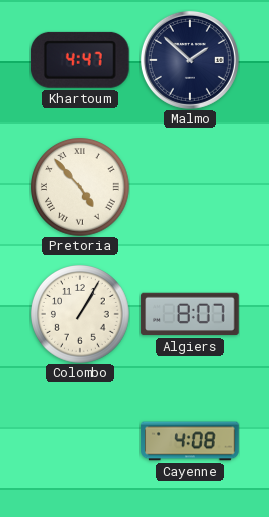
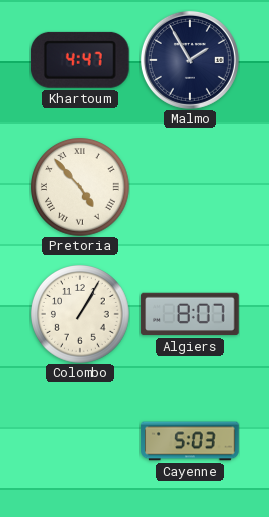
Malmo: 1:52 -> 1:55
Cayenne: 4:08 -> 5:03
